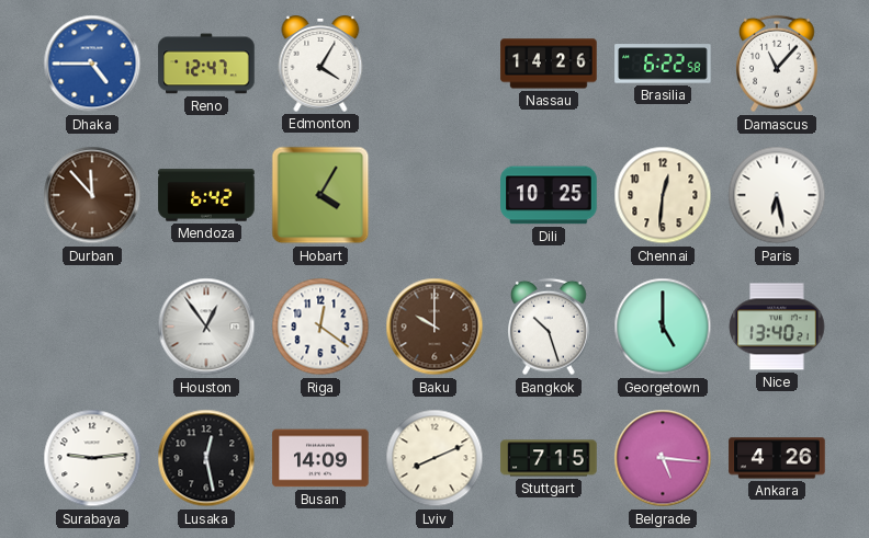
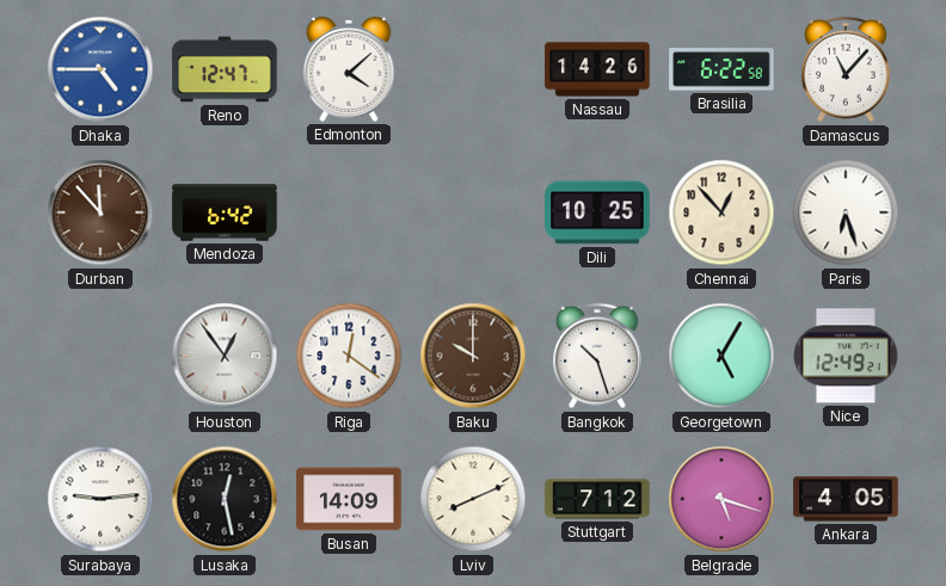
Edmonton: 4:05 -> 4:08
Hobart: 4:05 -> none
Chennai: 12:31 -> 12:53
Paris: 6:28 -> 6:27
Georgetown: 5:00 -> 5:05
Nice: 13:40 -> 12:49
Stuttgart: 7:15 -> 7:12
Belgrade: 5:16 -> 5:18
Ankara: 4:26 -> 4:05
